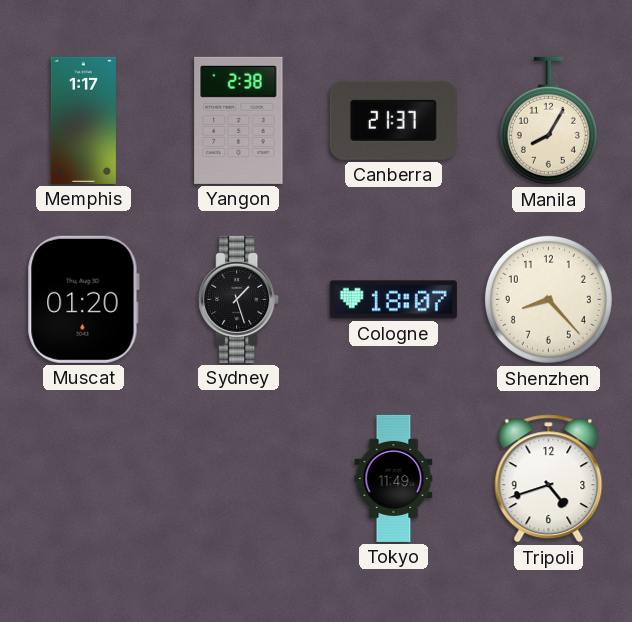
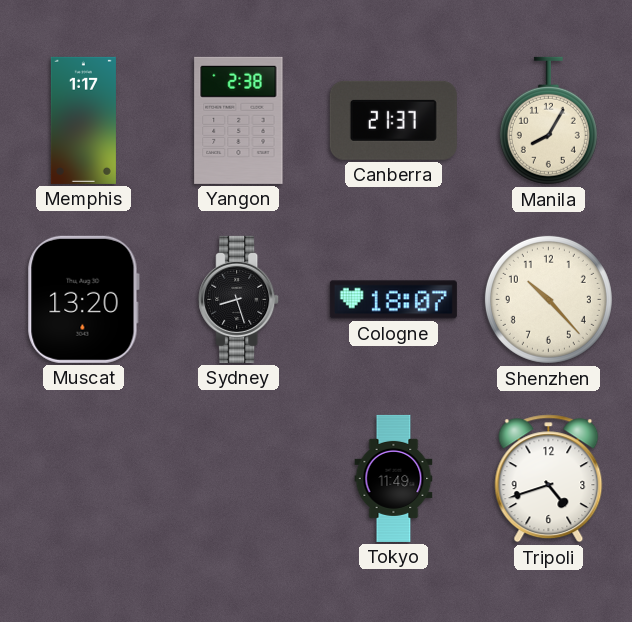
Muscat: 01:20 -> 13:20
Sydney: 1:27 -> 8:27
Shenzhen: 8:23 -> 10:23
